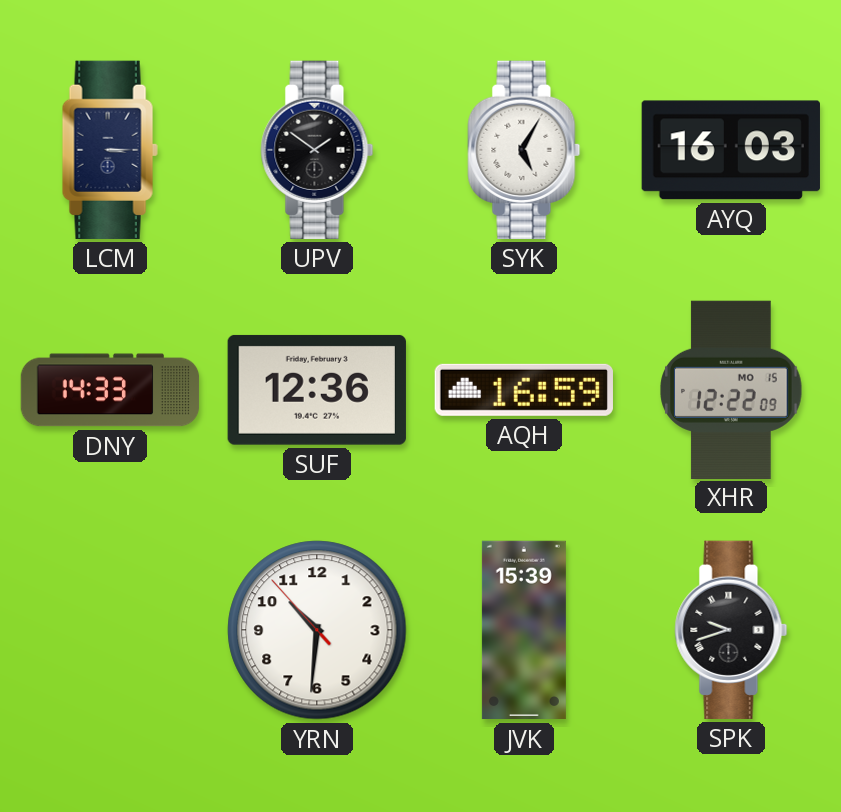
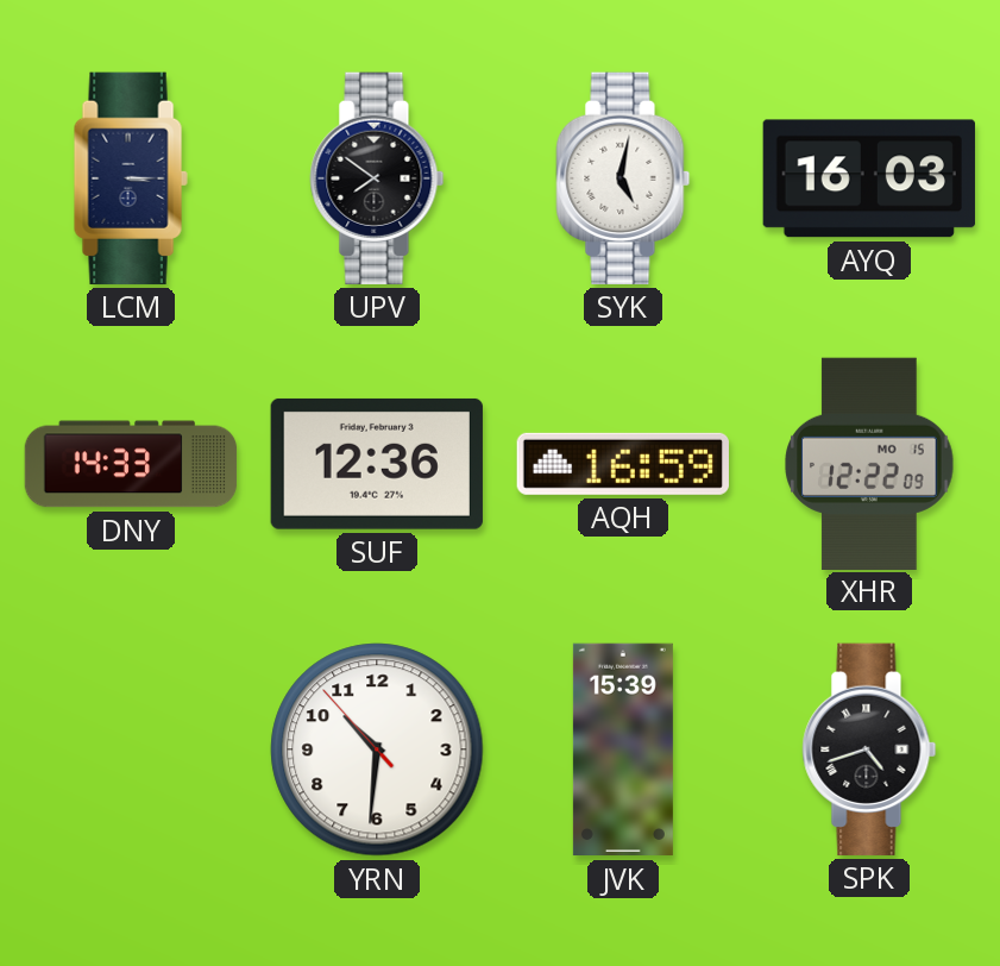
UPV: 1:51 -> 7:51
SYK: 5:05 -> 5:02
SPK: 9:42 -> 4:42
